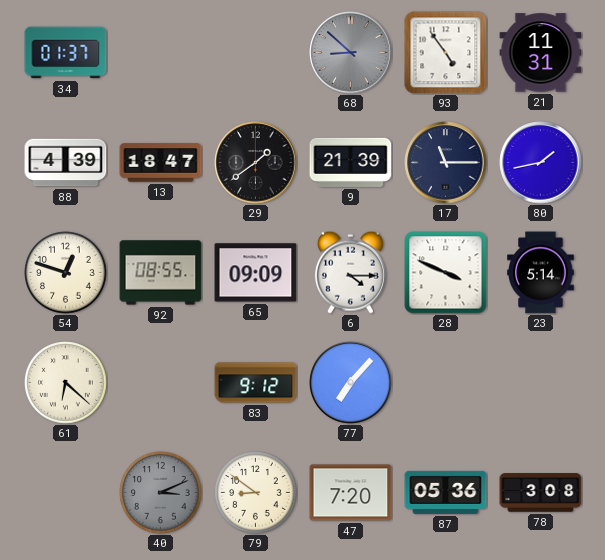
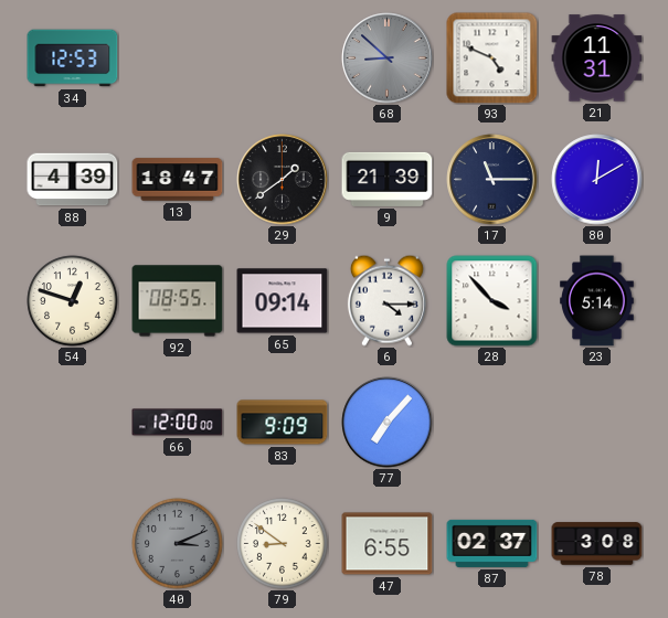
34: 01:37 -> 12:53
93: 4:54 -> 4:49
80: 1:43 -> 12:10
65: 09:09 -> 09:14
28: 3:49 -> 3:53
61: 6:22 -> none
66: none -> 12:00
83: 9:12 -> 9:09
47: 7:20 -> 6:55
87: 05:36 -> 02:37
